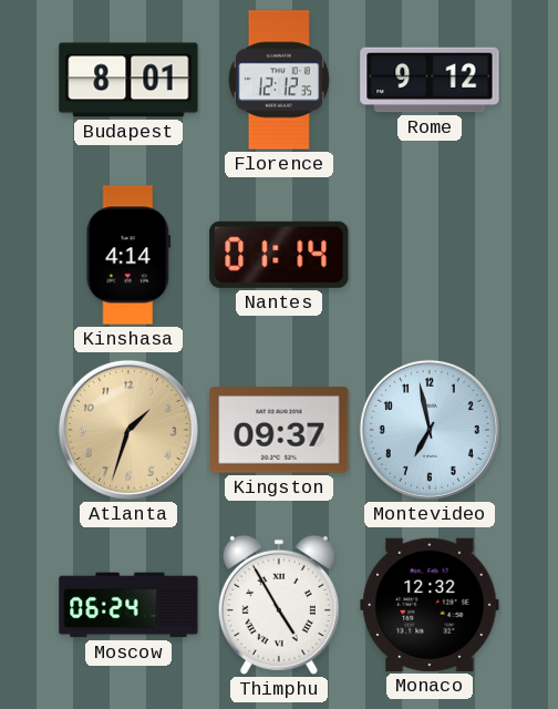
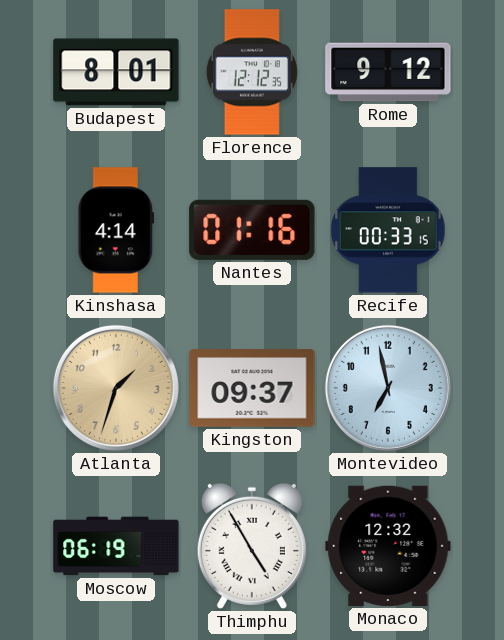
Nantes: 01:14 -> 01:16
Recife: none -> 00:33
Moscow: 06:24 -> 06:19
